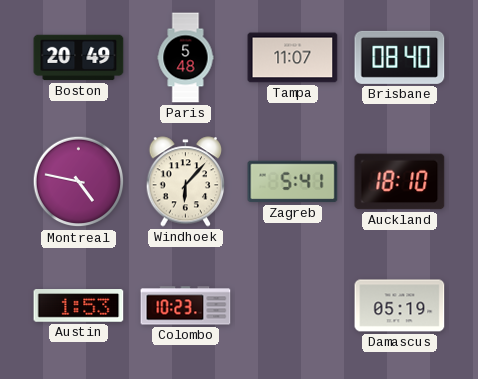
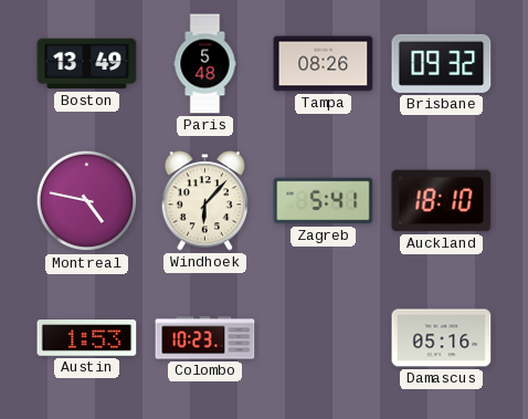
Boston: 20:49 -> 13:49
Tampa: 11:07 -> 08:26
Brisbane: 08:40 -> 09:32
Damascus: 05:19 -> 05:16
